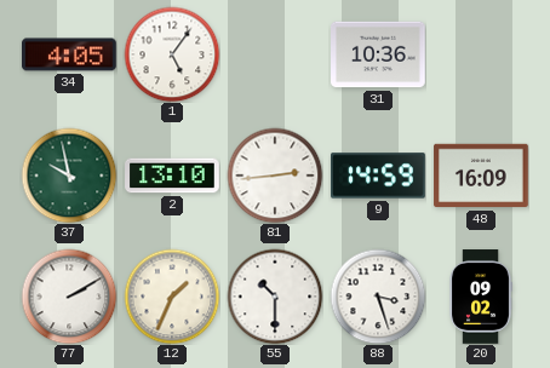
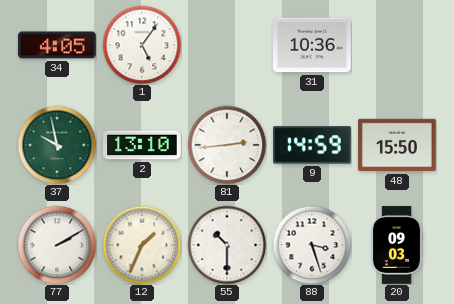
48: 16:09 -> 15:50
20: 09:02 -> 09:03
